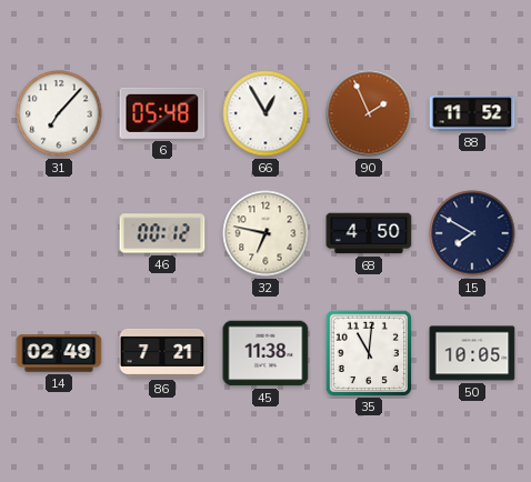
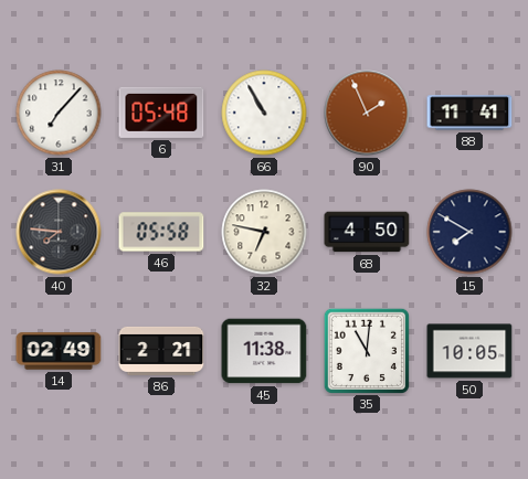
66: 12:55 -> 10:55
88: 11:52 -> 11:41
40: none -> 7:46
46: 00:12 -> 05:58
86: 7:21 -> 2:21
